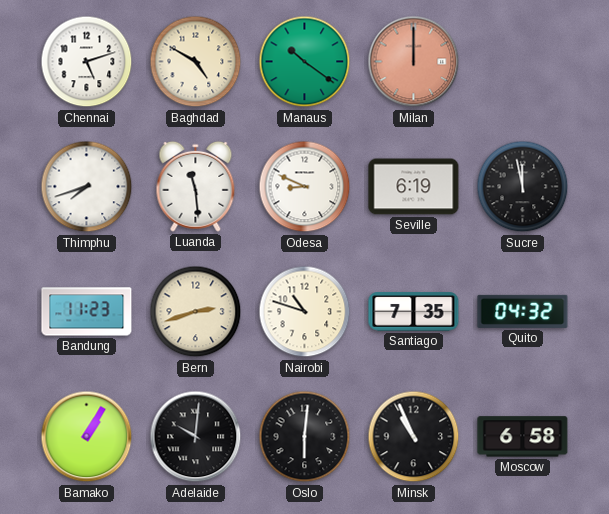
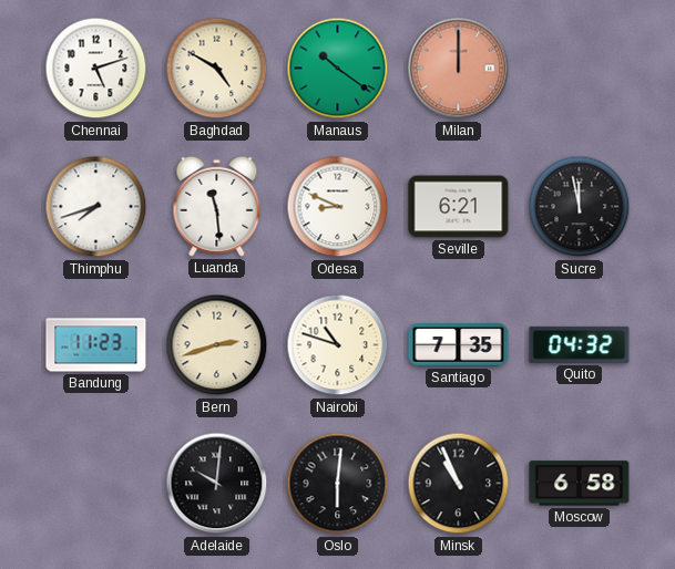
Seville: 6:19 -> 6:21
Bamako: 1:05 -> none
